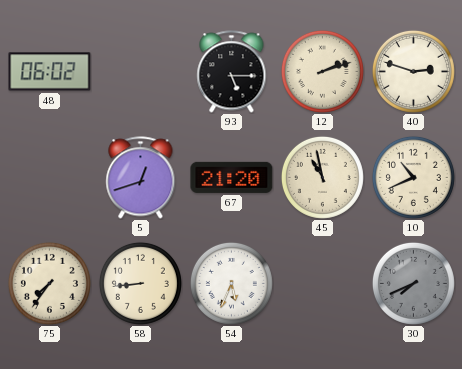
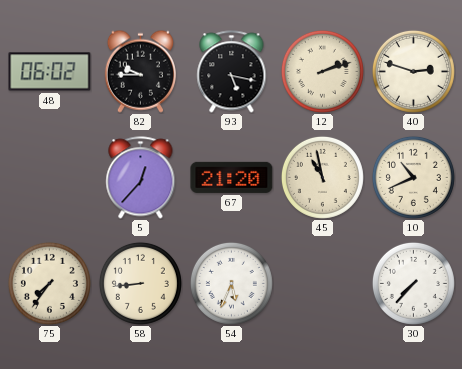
82: none -> 9:45
93: 5:15 -> 5:17
5: 12:42 -> 12:37
30: 7:41 -> 7:37
30 dial: grey -> white
